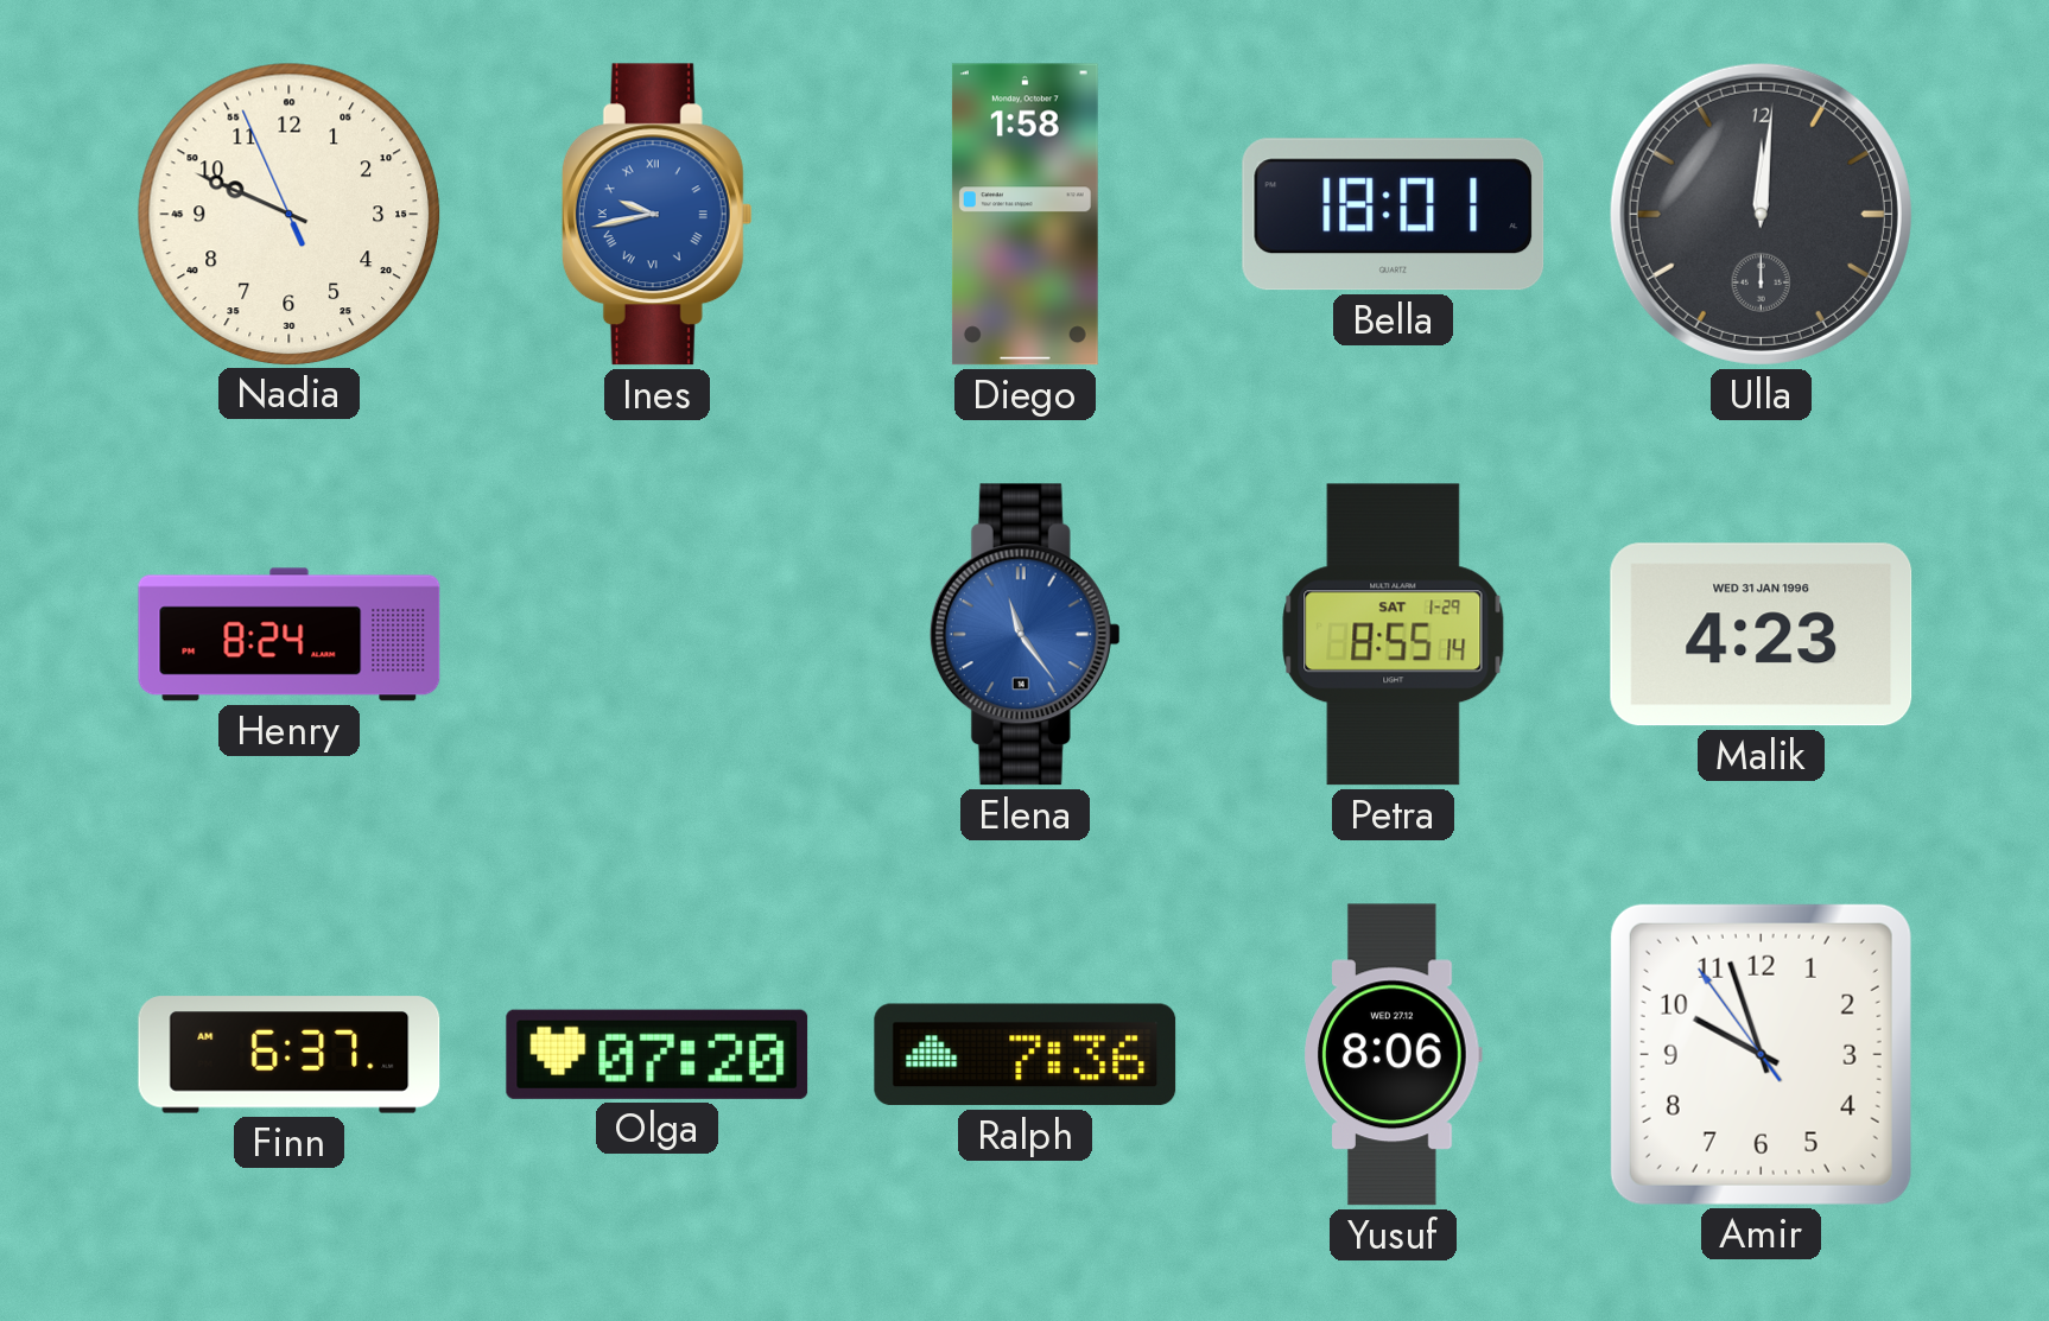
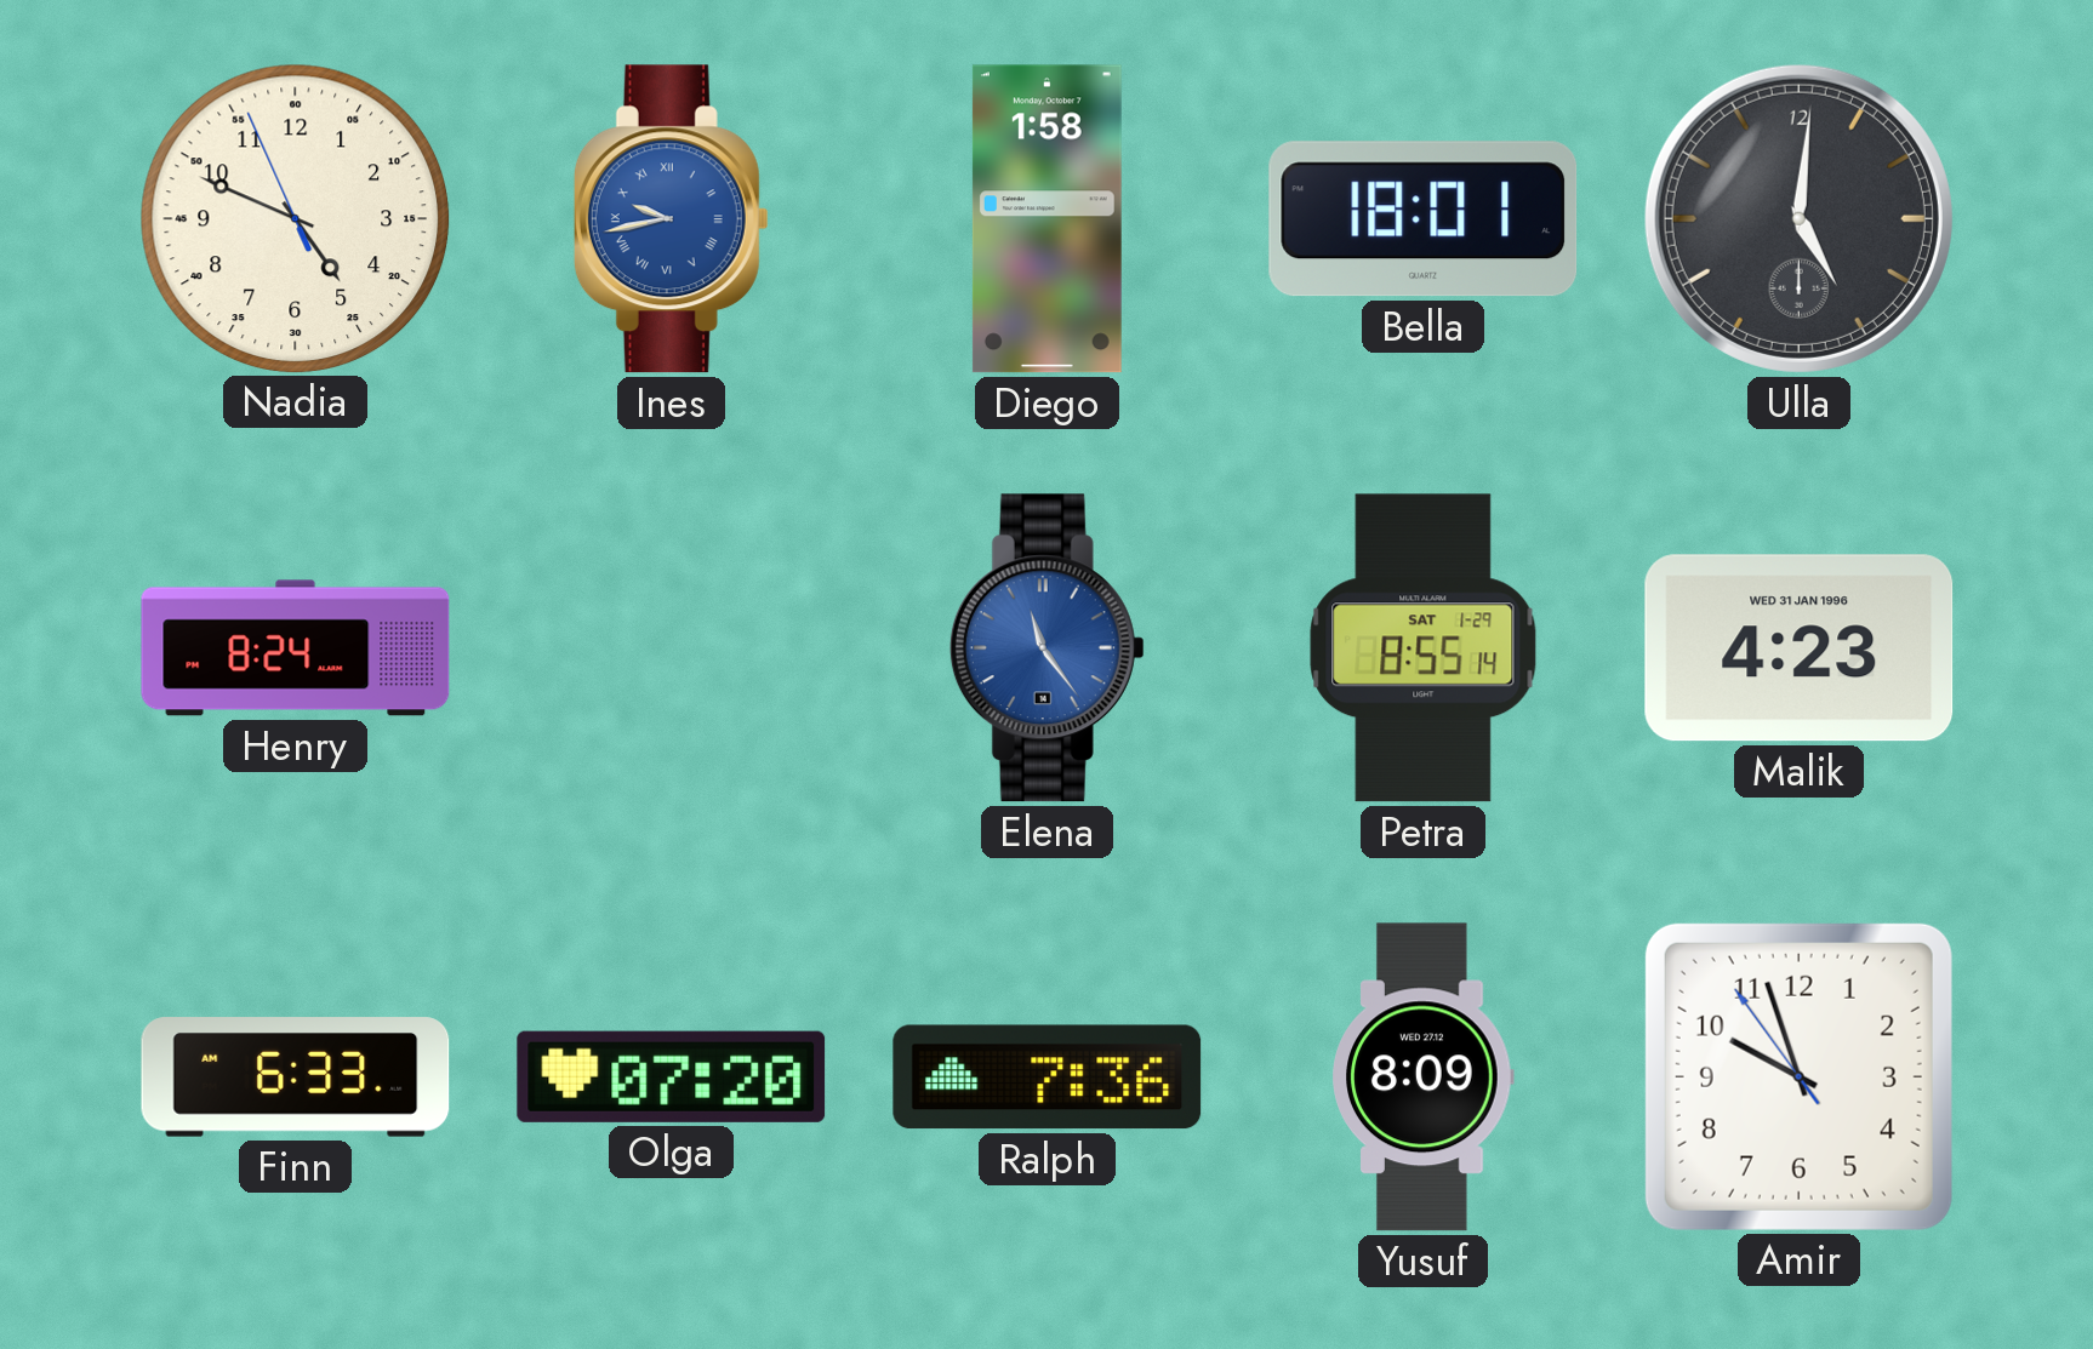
Nadia: 9:48 -> 4:48
Ulla: 12:01 -> 5:01
Finn: 6:37 -> 6:33
Yusuf: 8:06 -> 8:09
